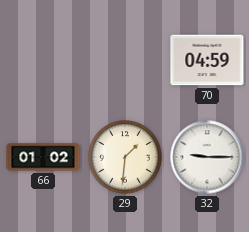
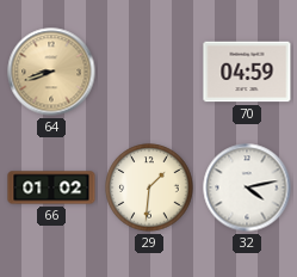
64: none -> 8:42
32: 9:15 -> 4:13
